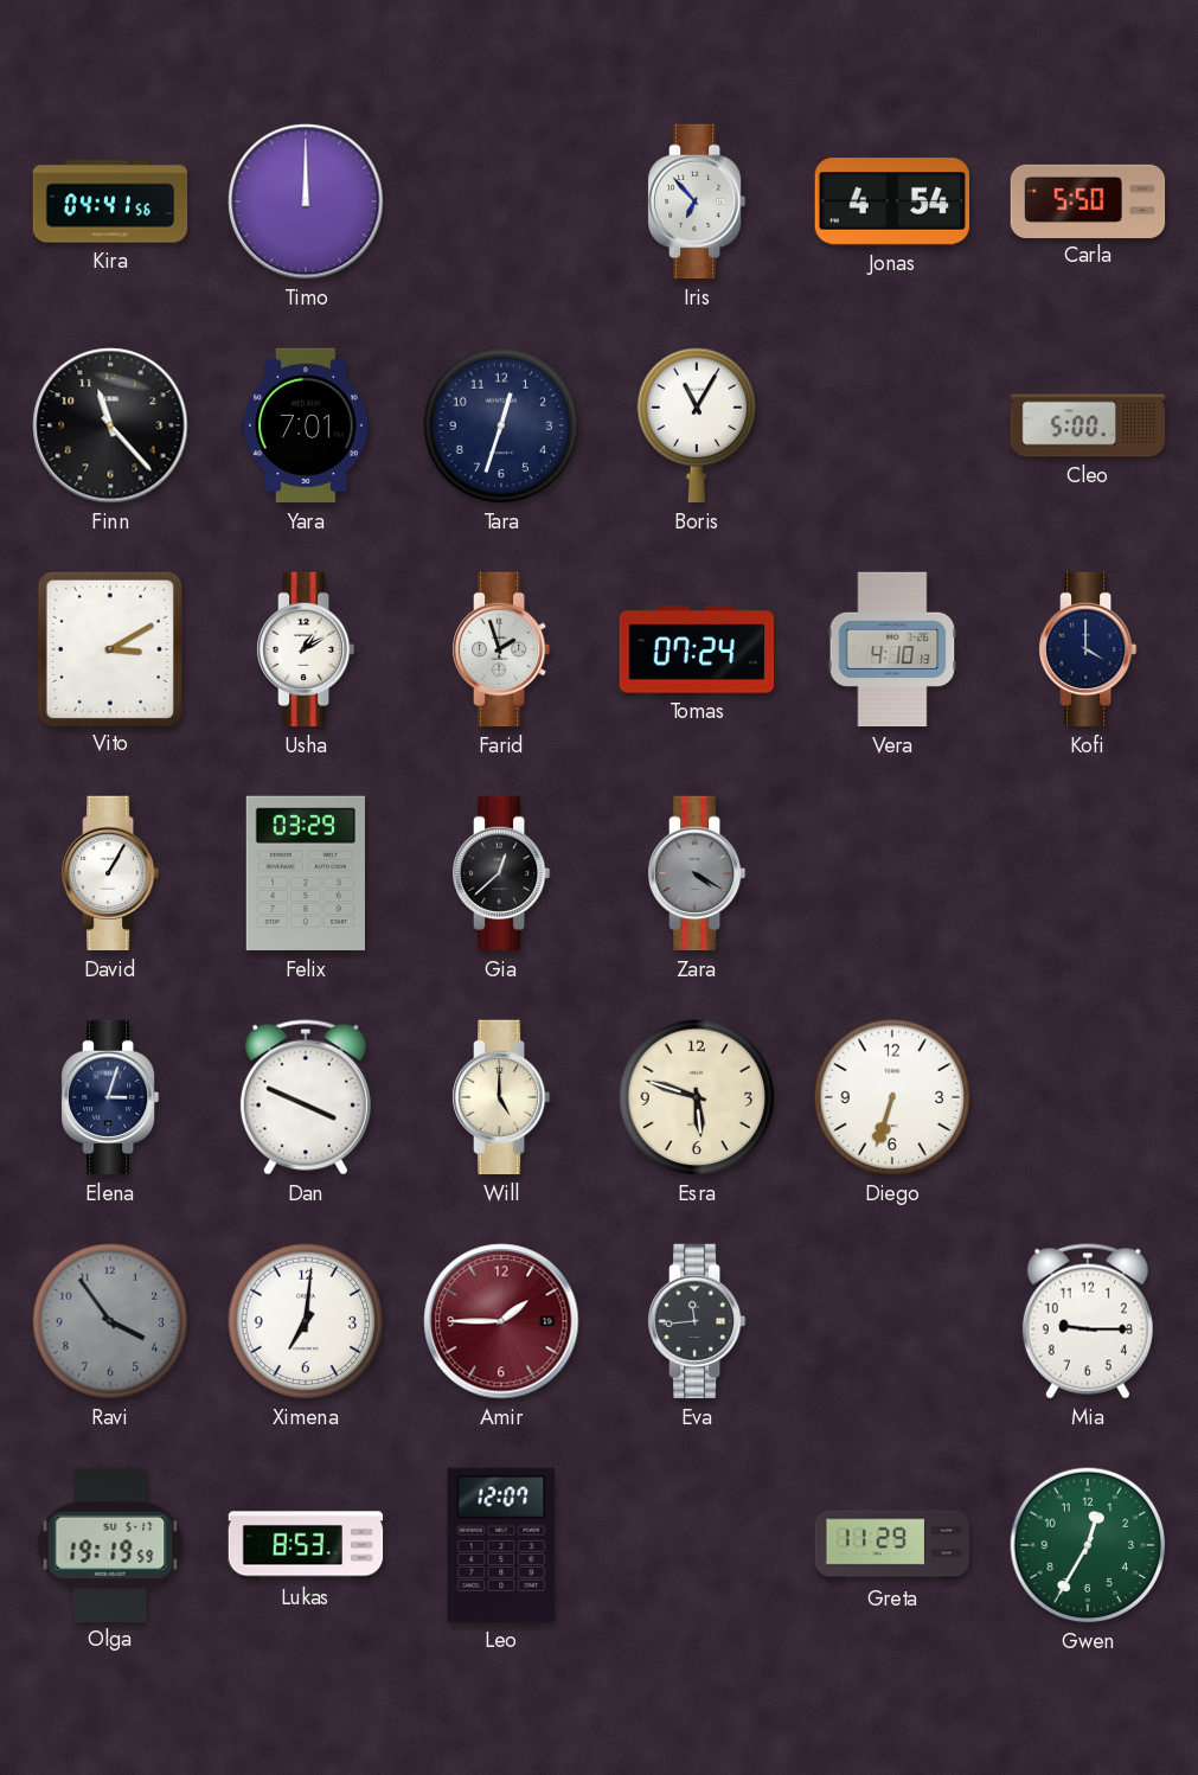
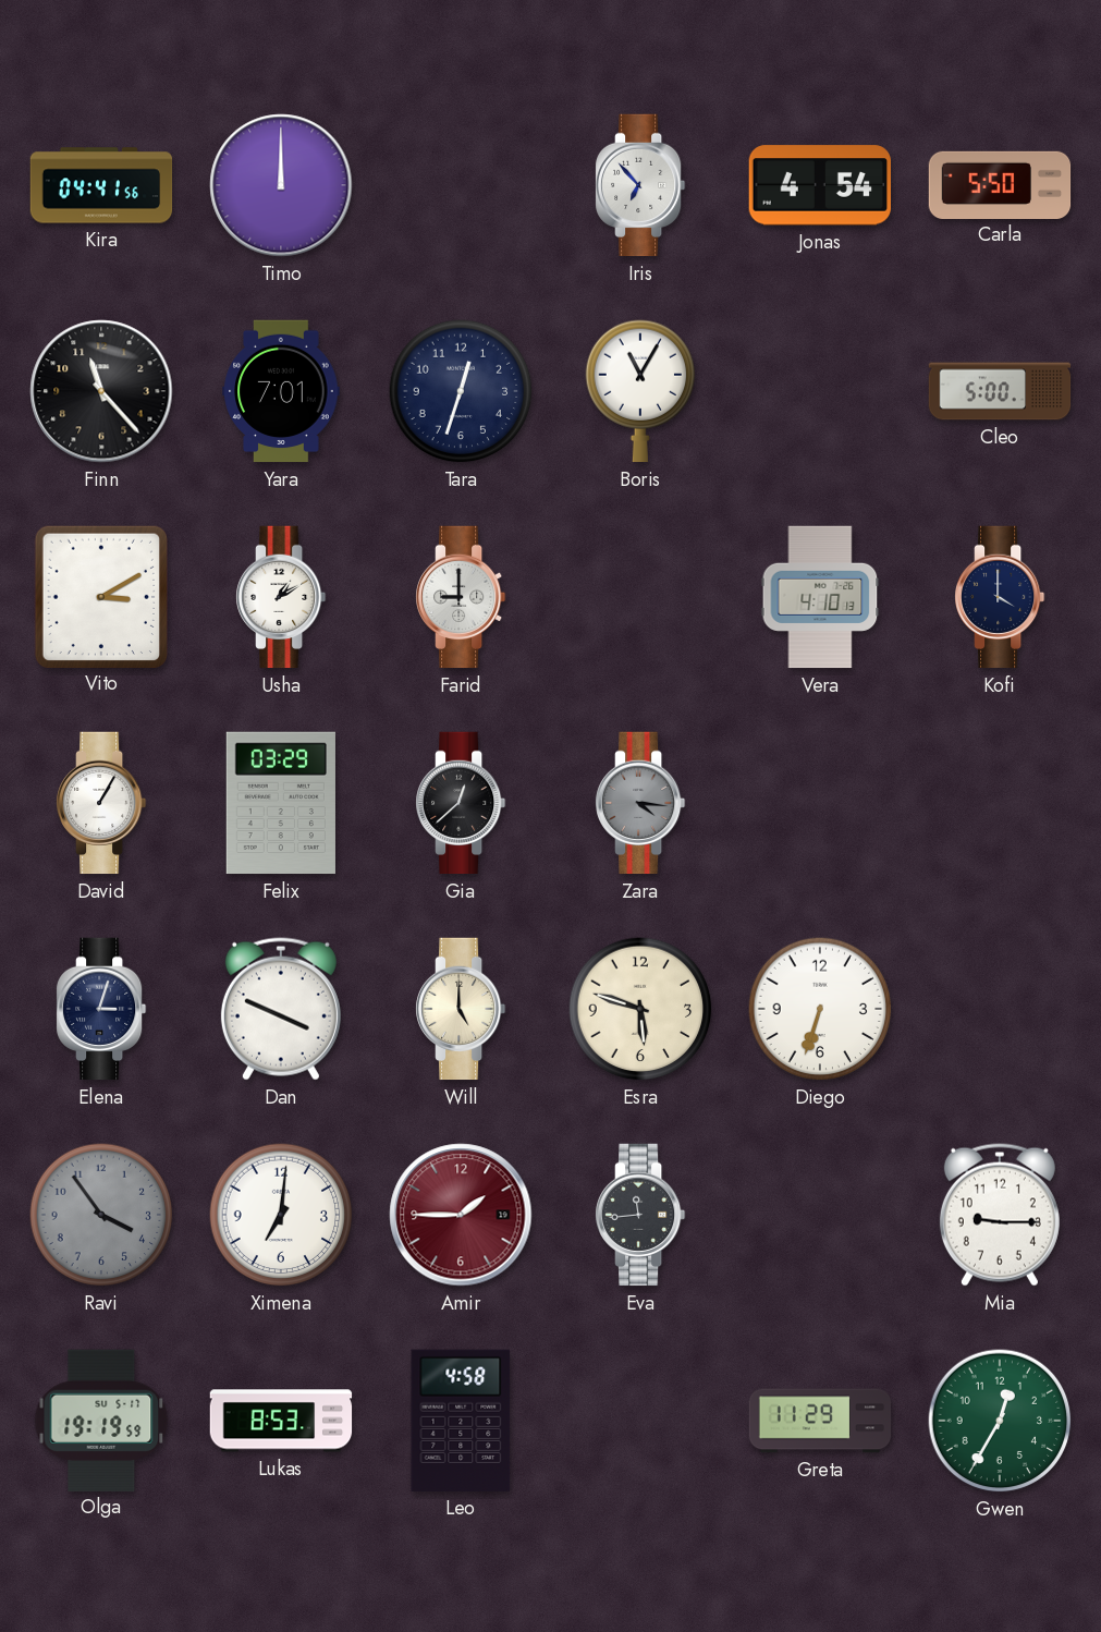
Farid: 1:57 -> 9:00
Tomas: 07:24 -> none
Zara: 4:20 -> 4:16
Leo: 12:07 -> 4:58
